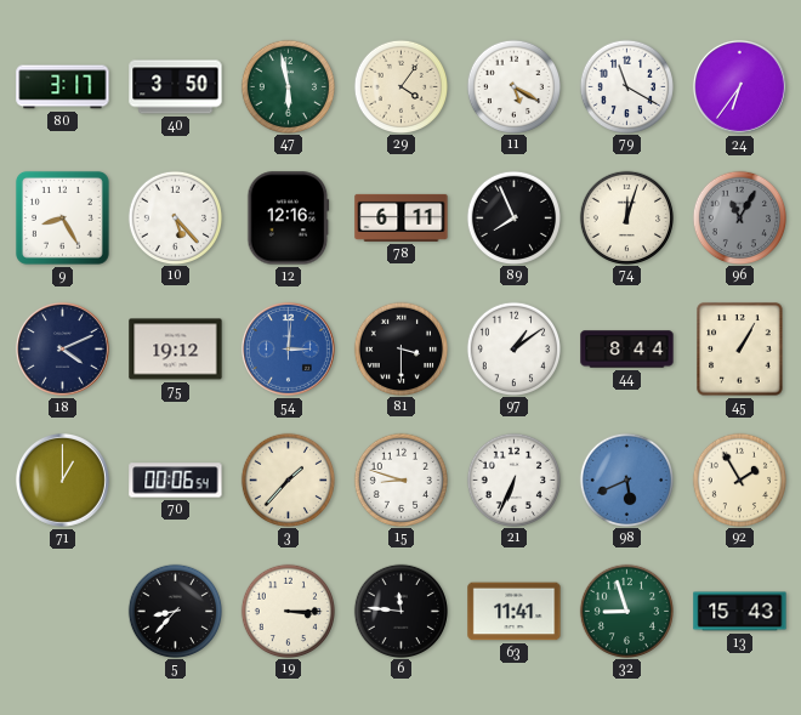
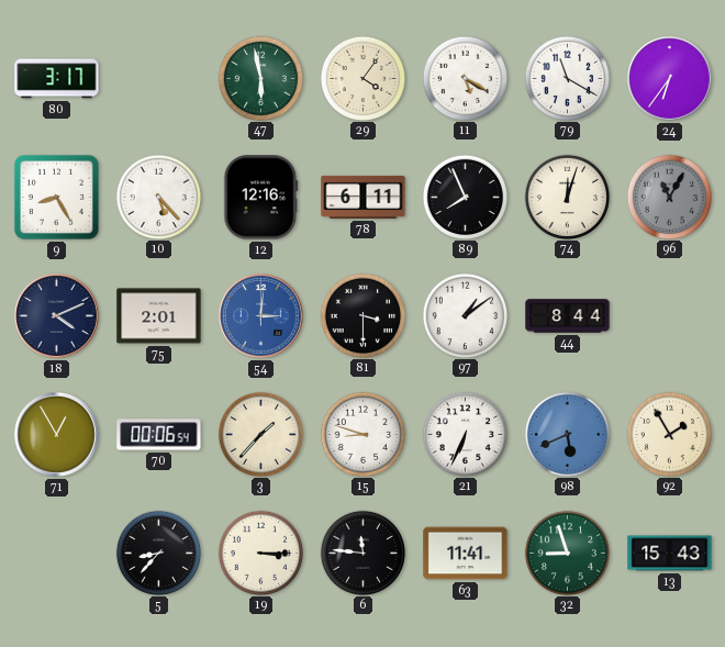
40: 3:50 -> none
75: 19:12 -> 2:01
45: 1:05 -> none
71: 1:00 -> 12:55
